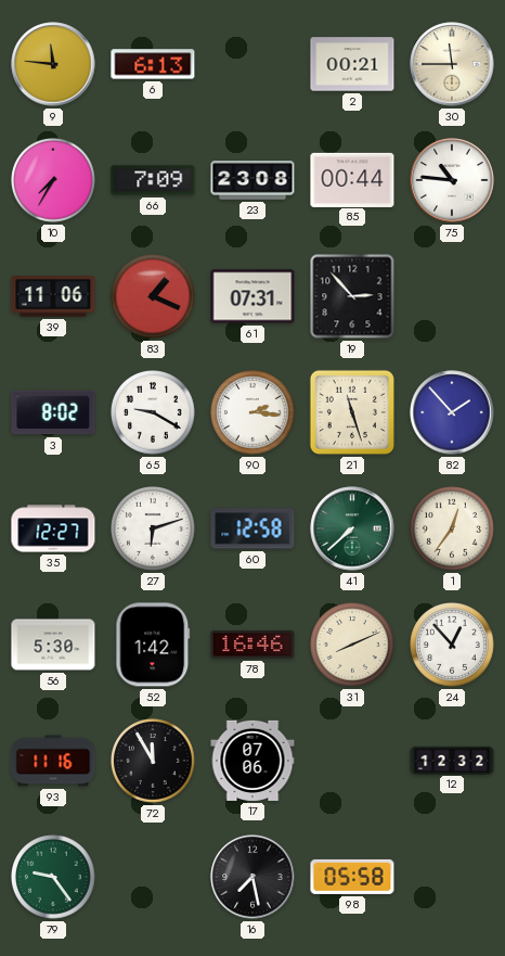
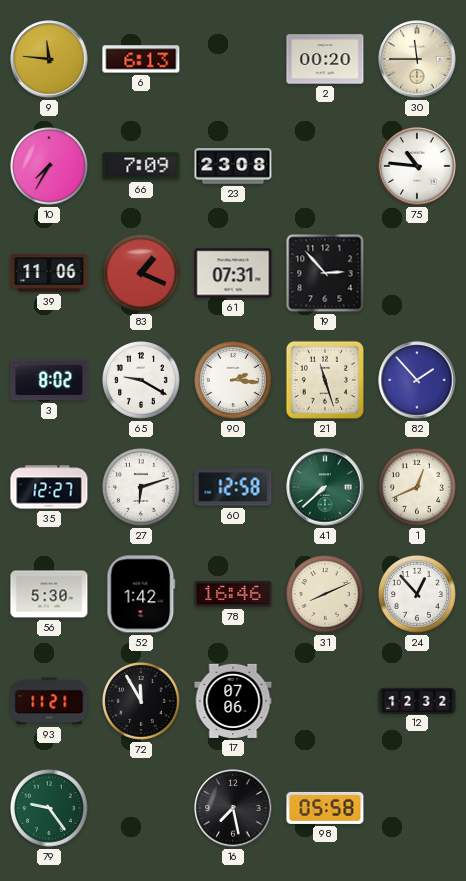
2: 00:21 -> 00:20
85: 00:44 -> none
1: 12:36 -> 12:41
93: 11:16 -> 11:21
